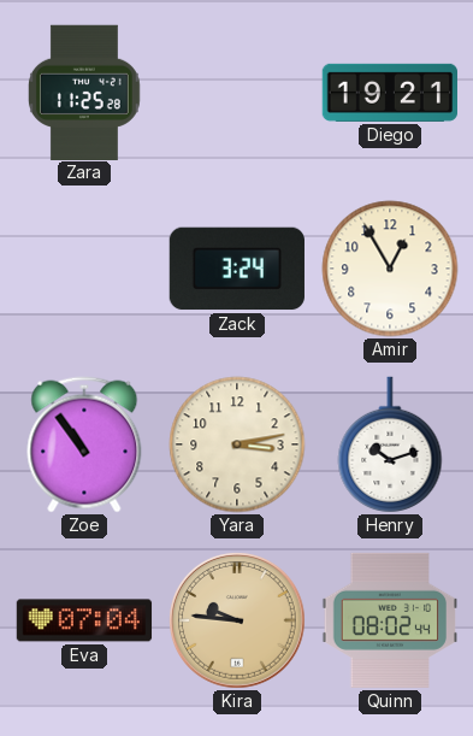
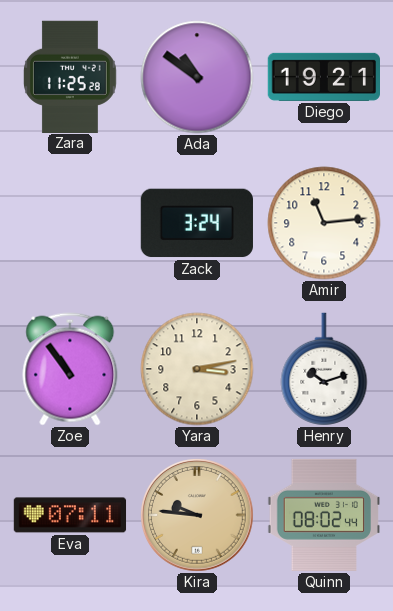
Ada: none -> 10:51
Amir: 12:55 -> 11:14
Eva: 07:04 -> 07:11
